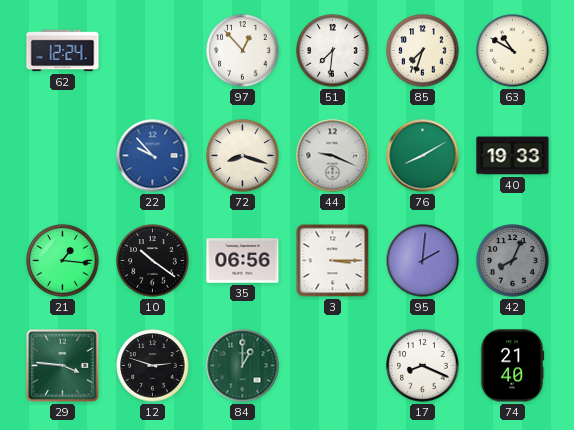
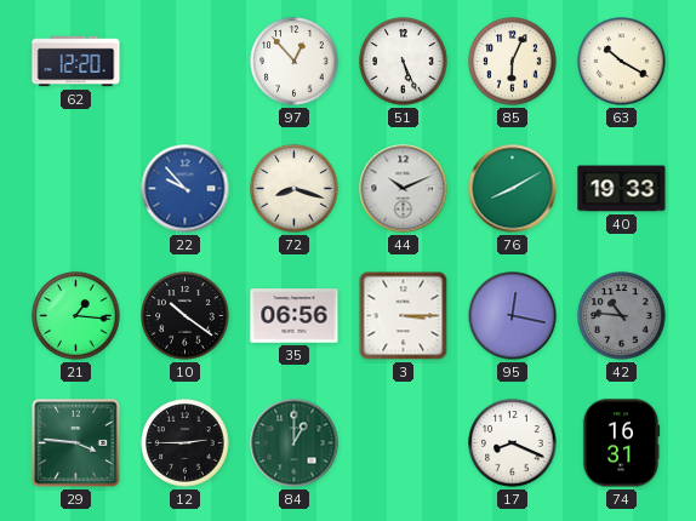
62: 12:24 -> 12:20
51: 7:31 -> 5:26
85: 7:33 -> 6:04
63: 10:50 -> 10:20
44: 9:19 -> 10:11
95: 2:01 -> 12:17
42: 8:04 -> 10:46
12: 2:48 -> 2:45
74: 21:40 -> 16:31
